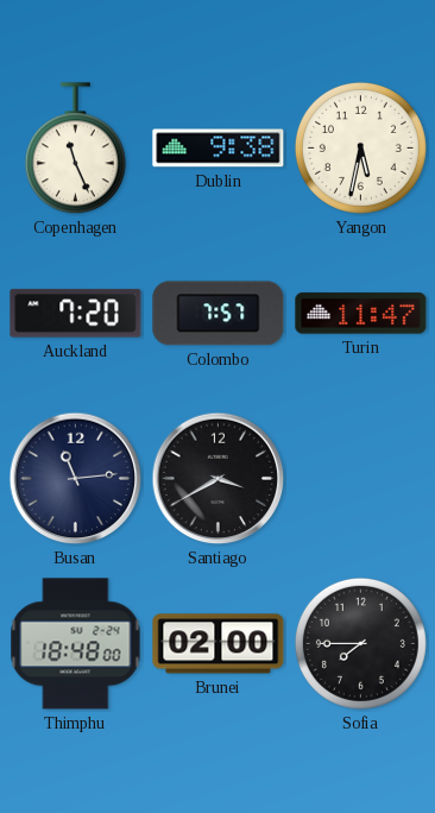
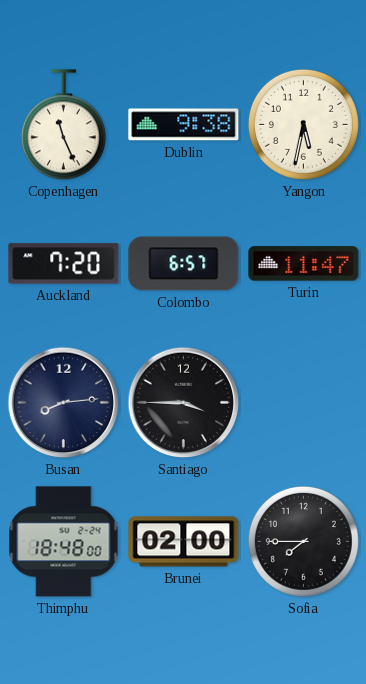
Colombo: 7:57 -> 6:57
Busan: 11:14 -> 8:14
Santiago: 3:40 -> 3:45
